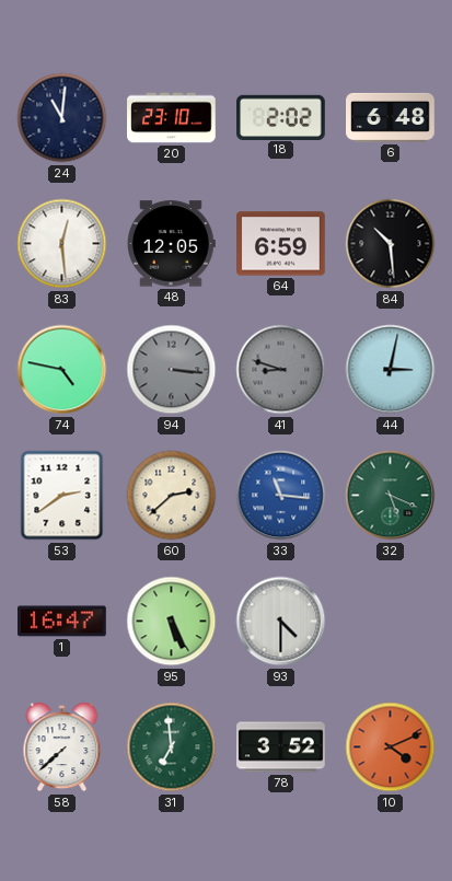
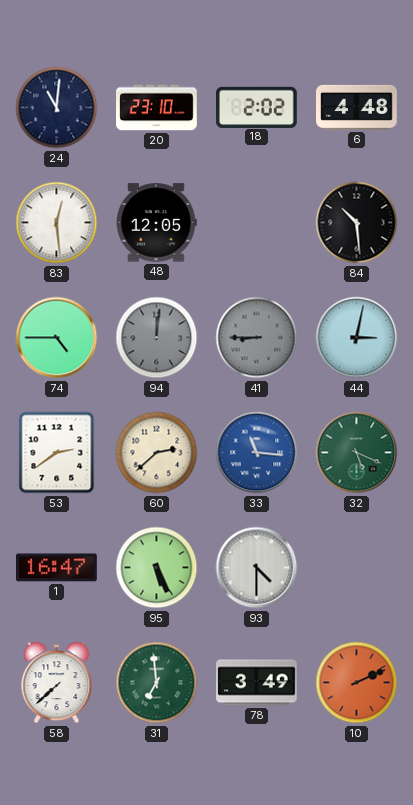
6: 6:48 -> 4:48
64: 6:59 -> none
74: 4:47 -> 4:45
94: 3:16 -> 12:01
41: 8:48 -> 8:45
78: 3:52 -> 3:49
10: 4:11 -> 2:11
